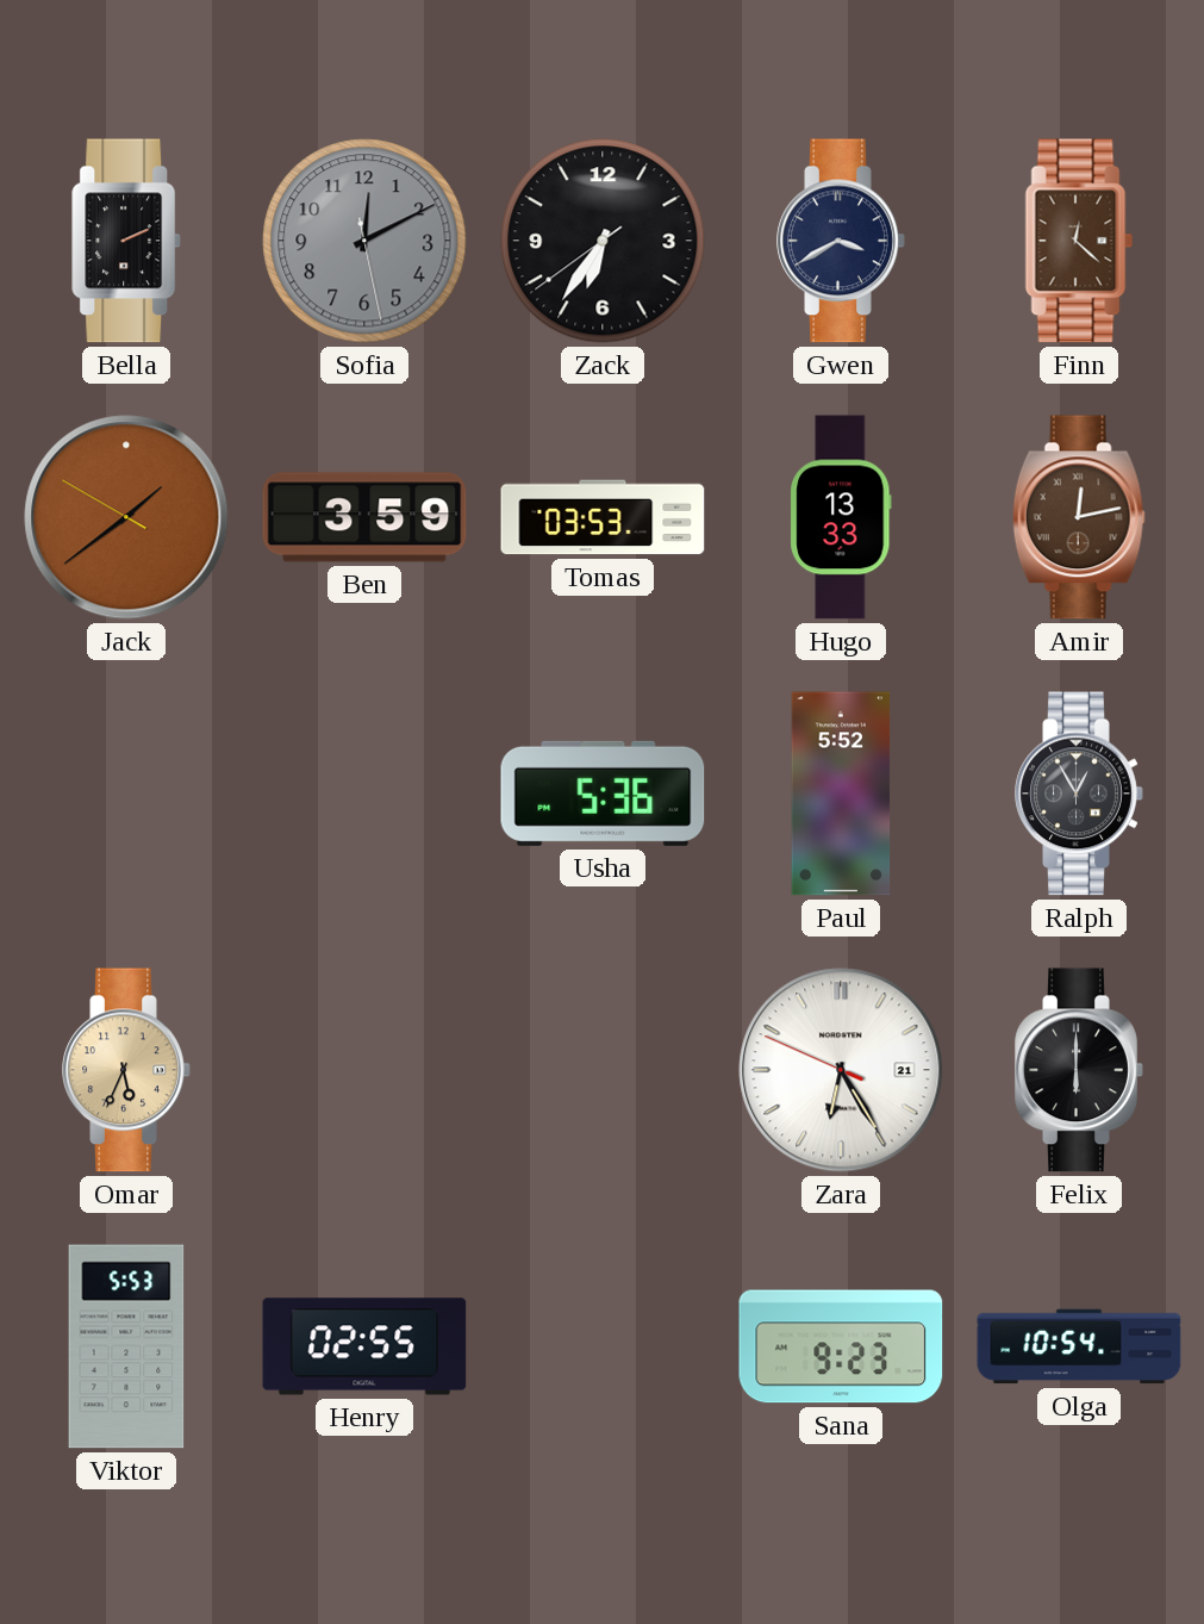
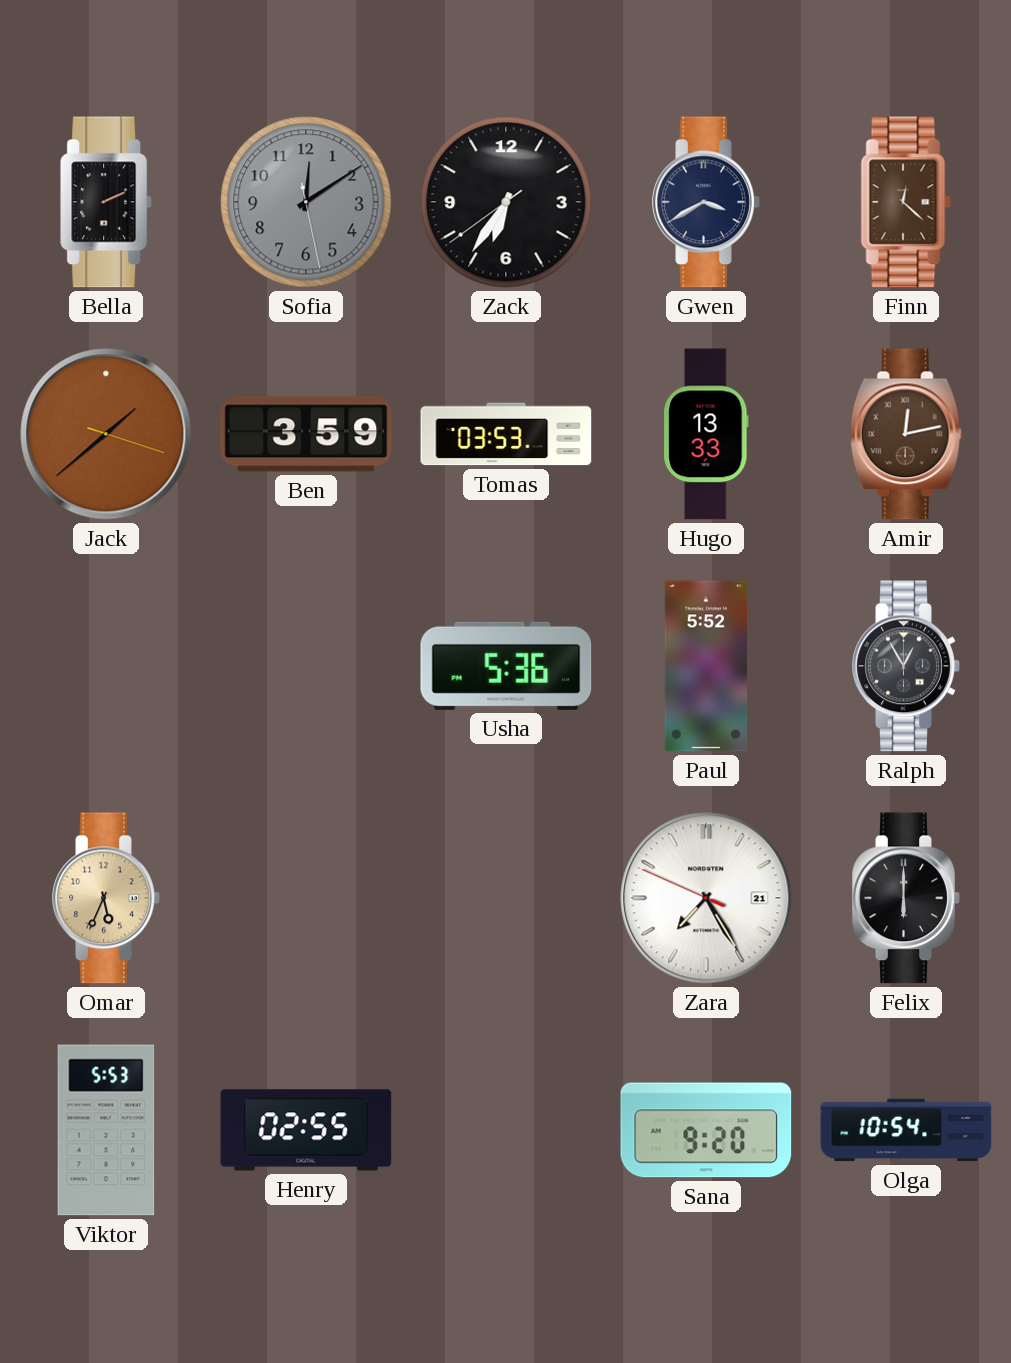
Sofia: 12:10 -> 12:09
Jack: 1:38:50 -> 1:38:18
Zara: 6:24 -> 7:24
Sana: 9:23 -> 9:20
